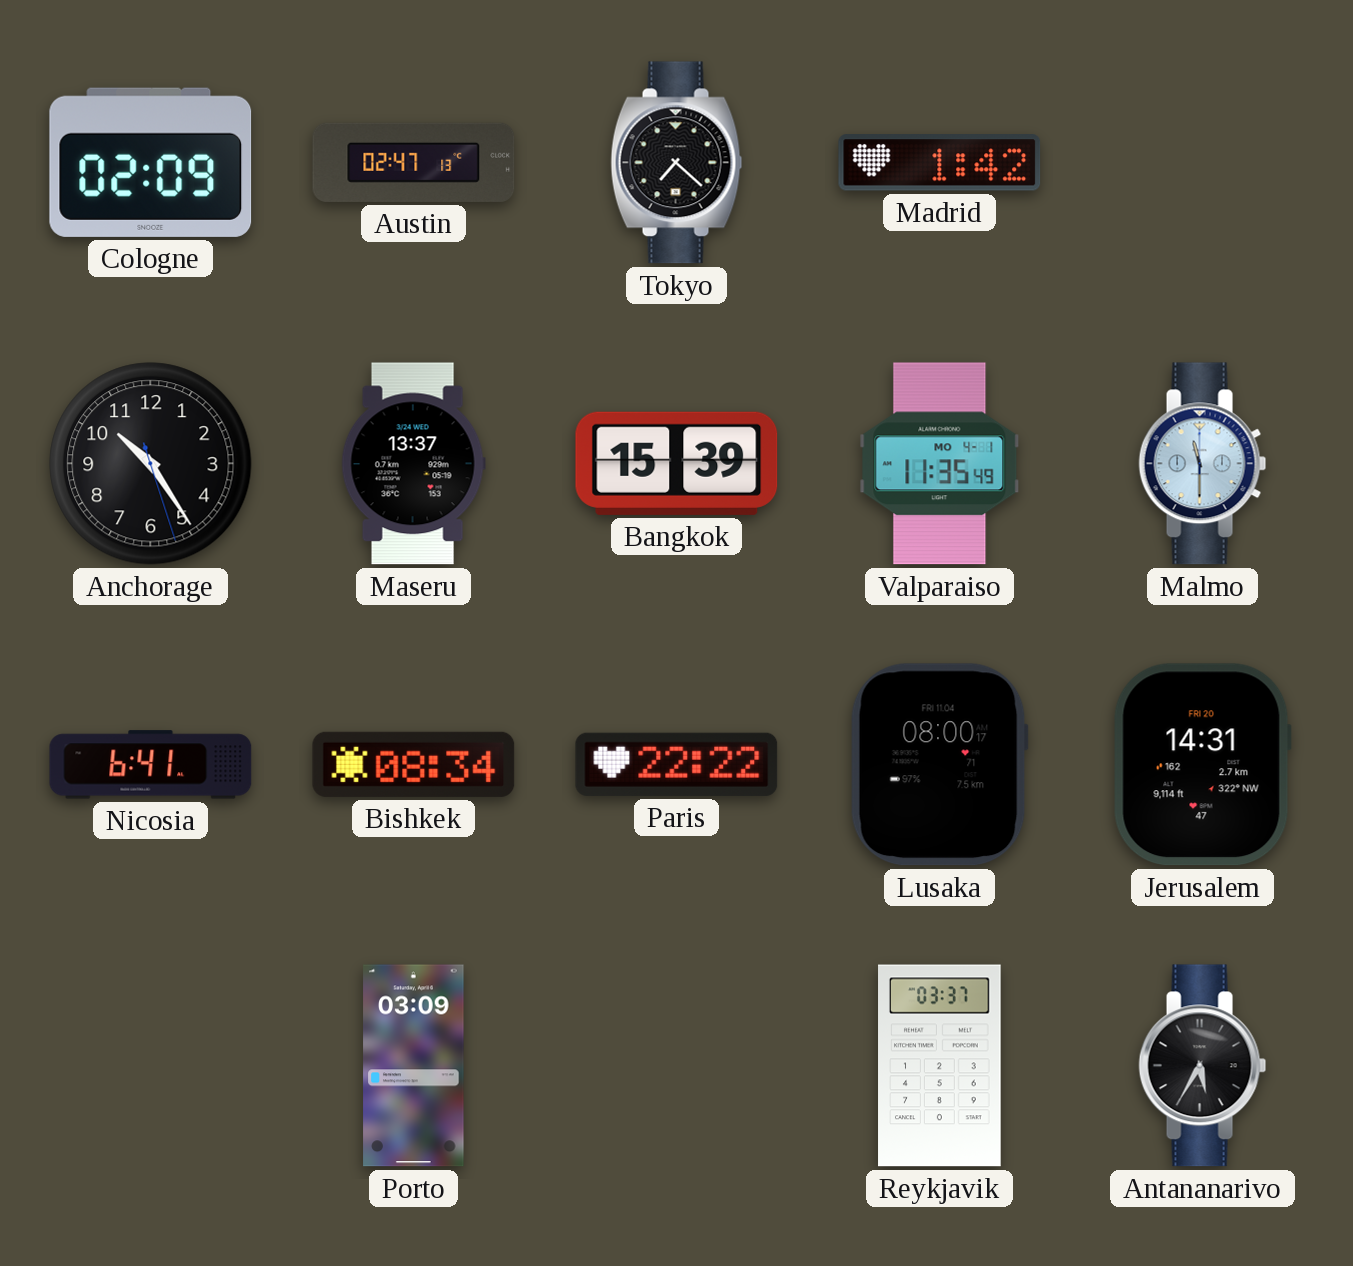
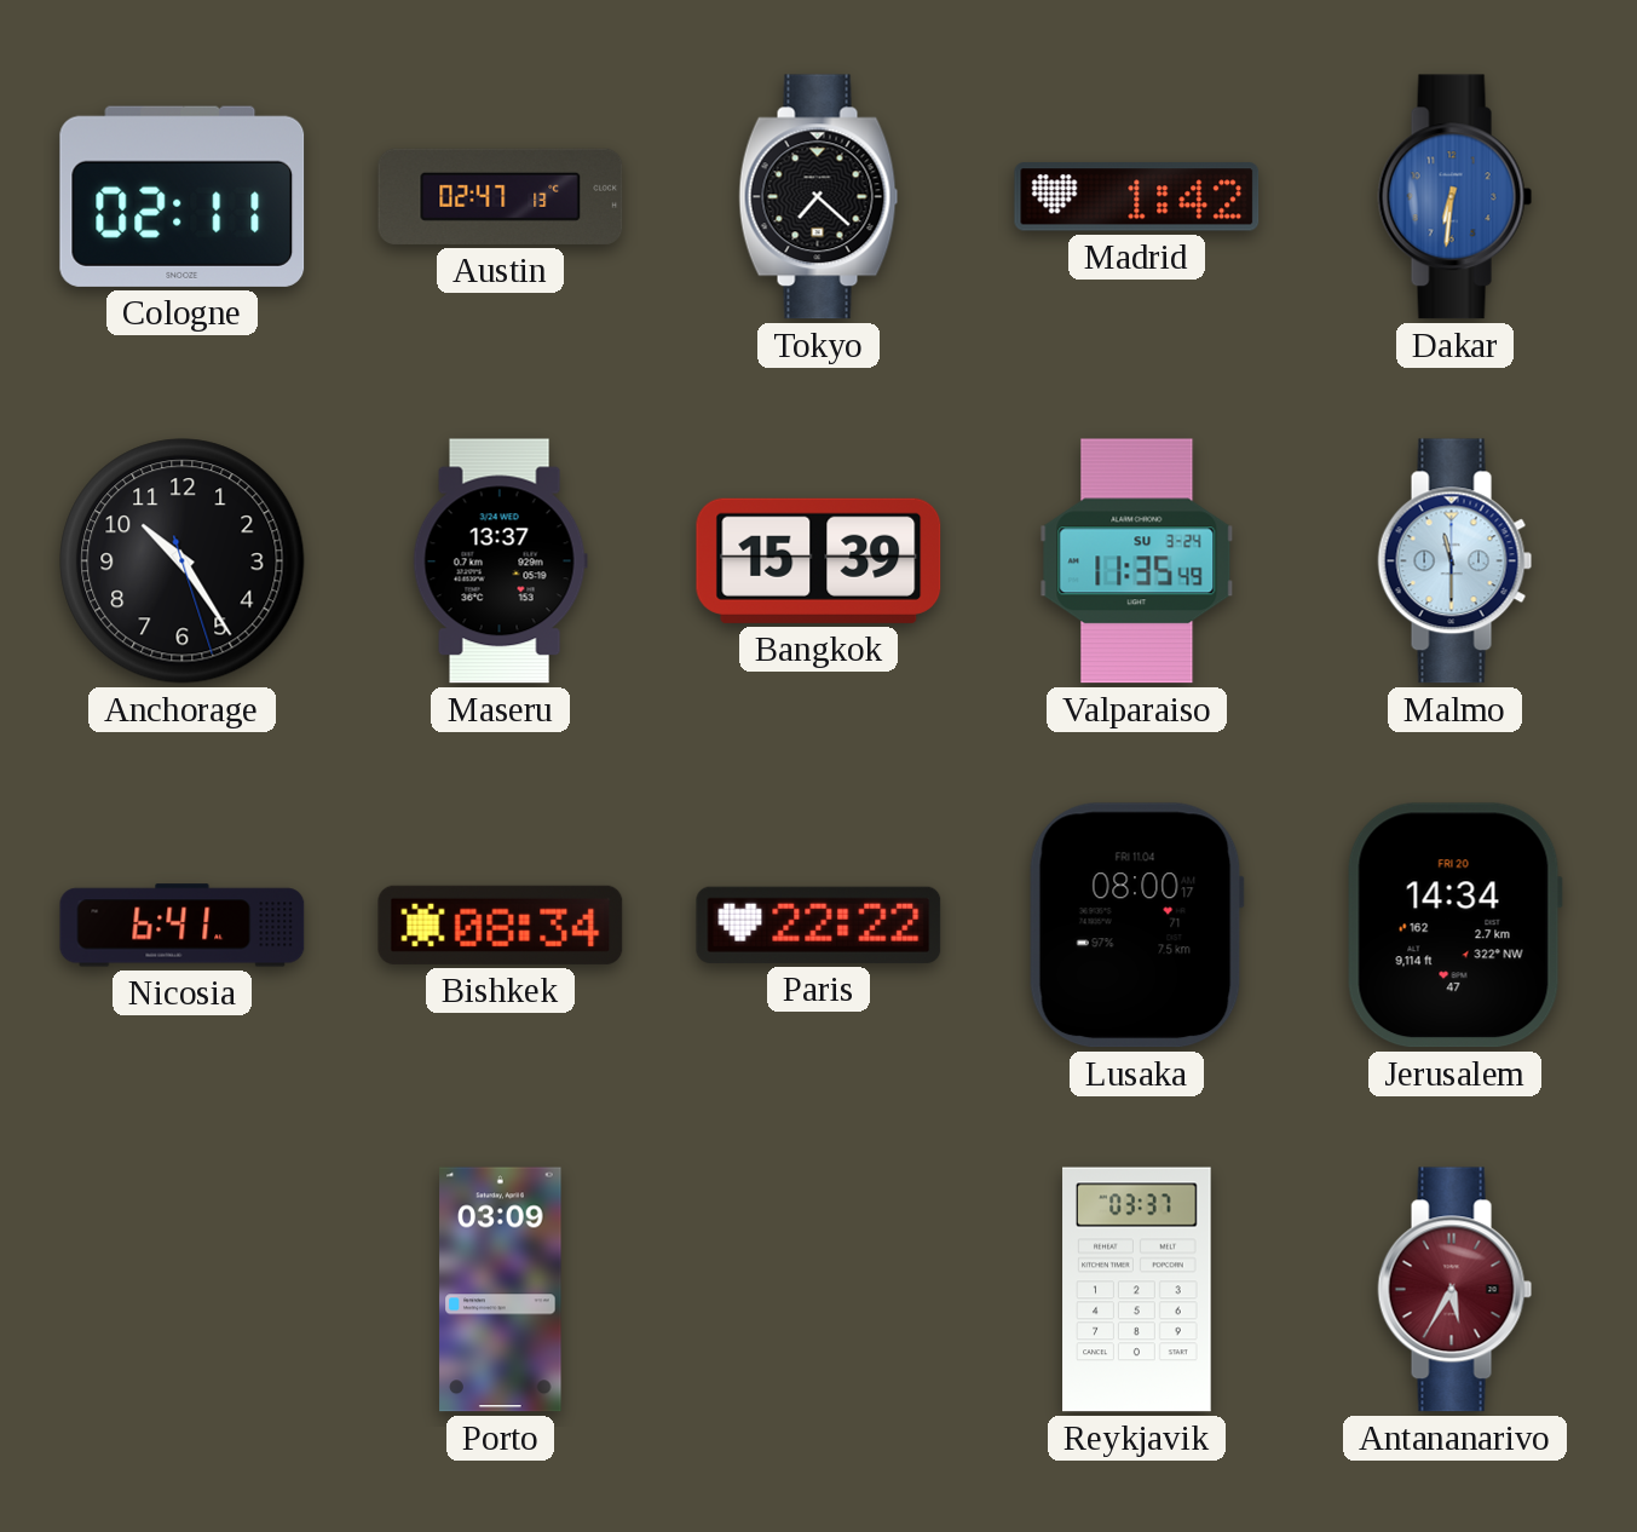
Cologne: 02:09 -> 02:11
Dakar: none -> 6:31
Valparaiso date: MO 4-1 -> SU 3-24
Jerusalem: 14:31 -> 14:34
Antananarivo dial: black -> burgundy
